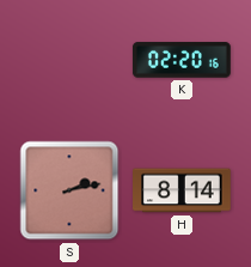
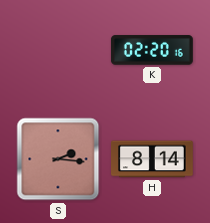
S: 2:13 -> 2:16
